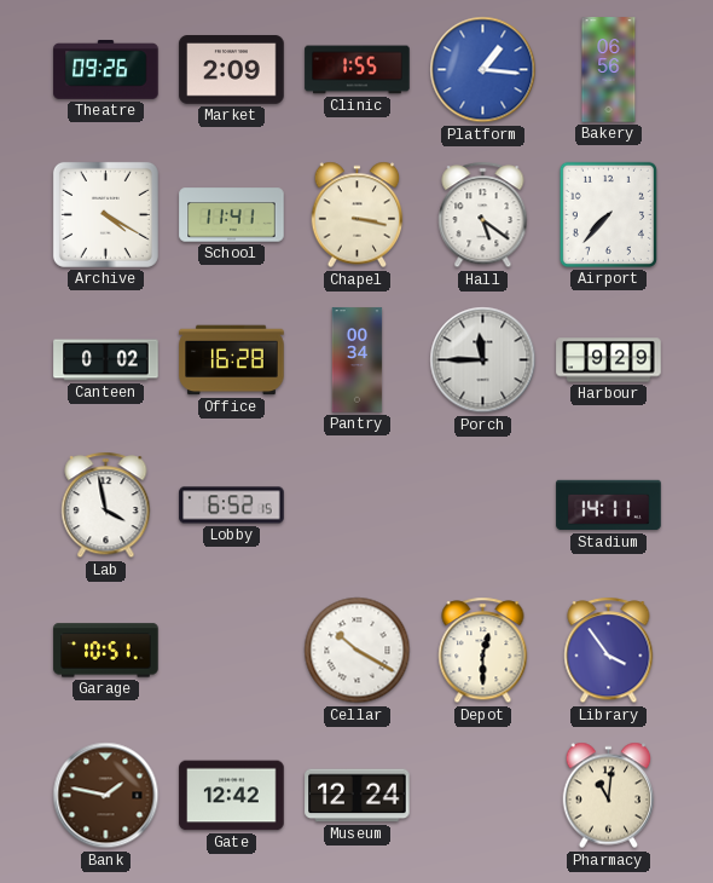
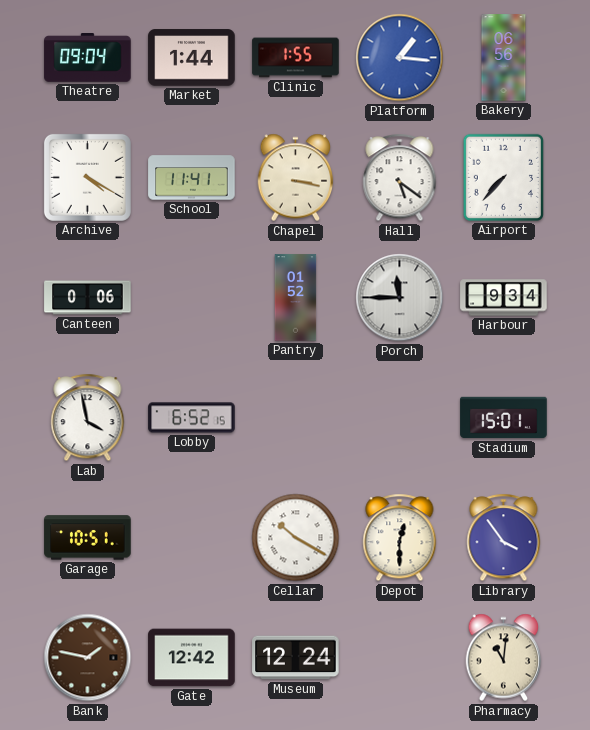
Theatre: 09:26 -> 09:04
Market: 2:09 -> 1:44
Canteen: 0:02 -> 0:06
Office: 16:28 -> none
Pantry: 00:34 -> 01:52
Harbour: 9:29 -> 9:34
Stadium: 14:11 -> 15:01
